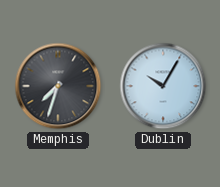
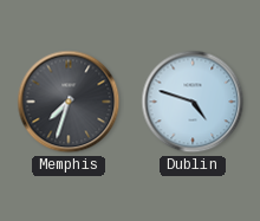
Dublin: 10:05 -> 4:48
